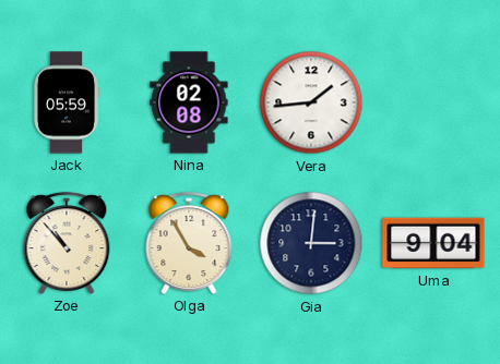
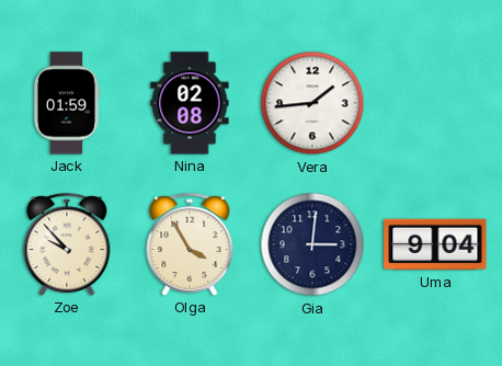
Jack: 05:59 -> 01:59
Zoe: 10:53 -> 9:53
